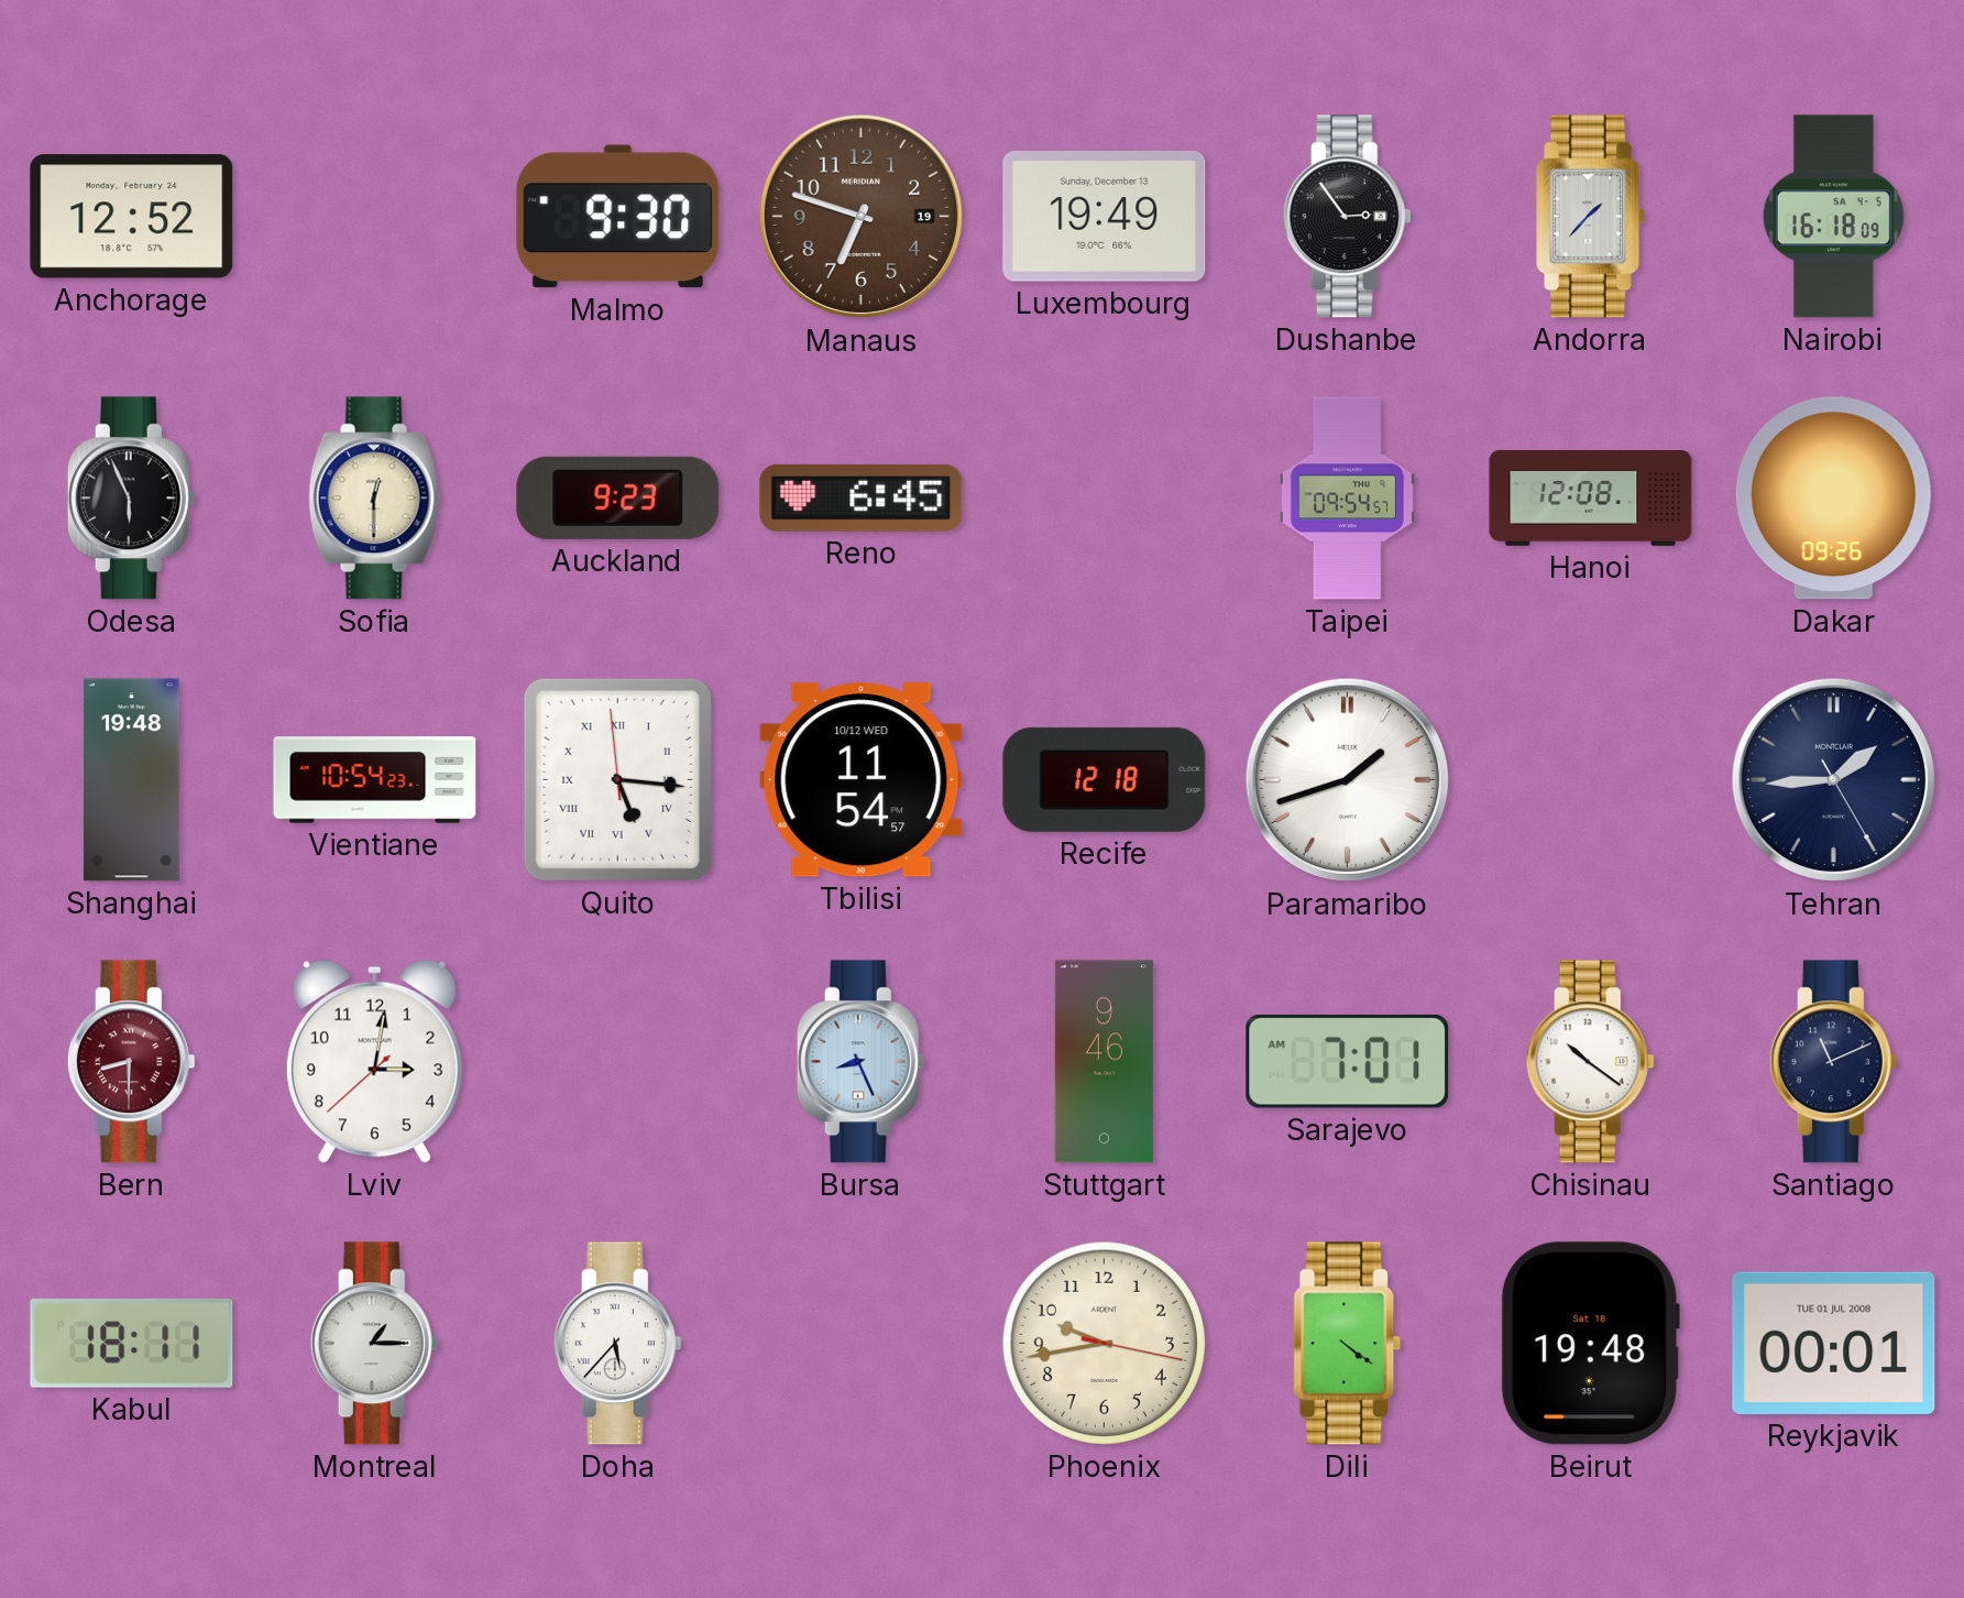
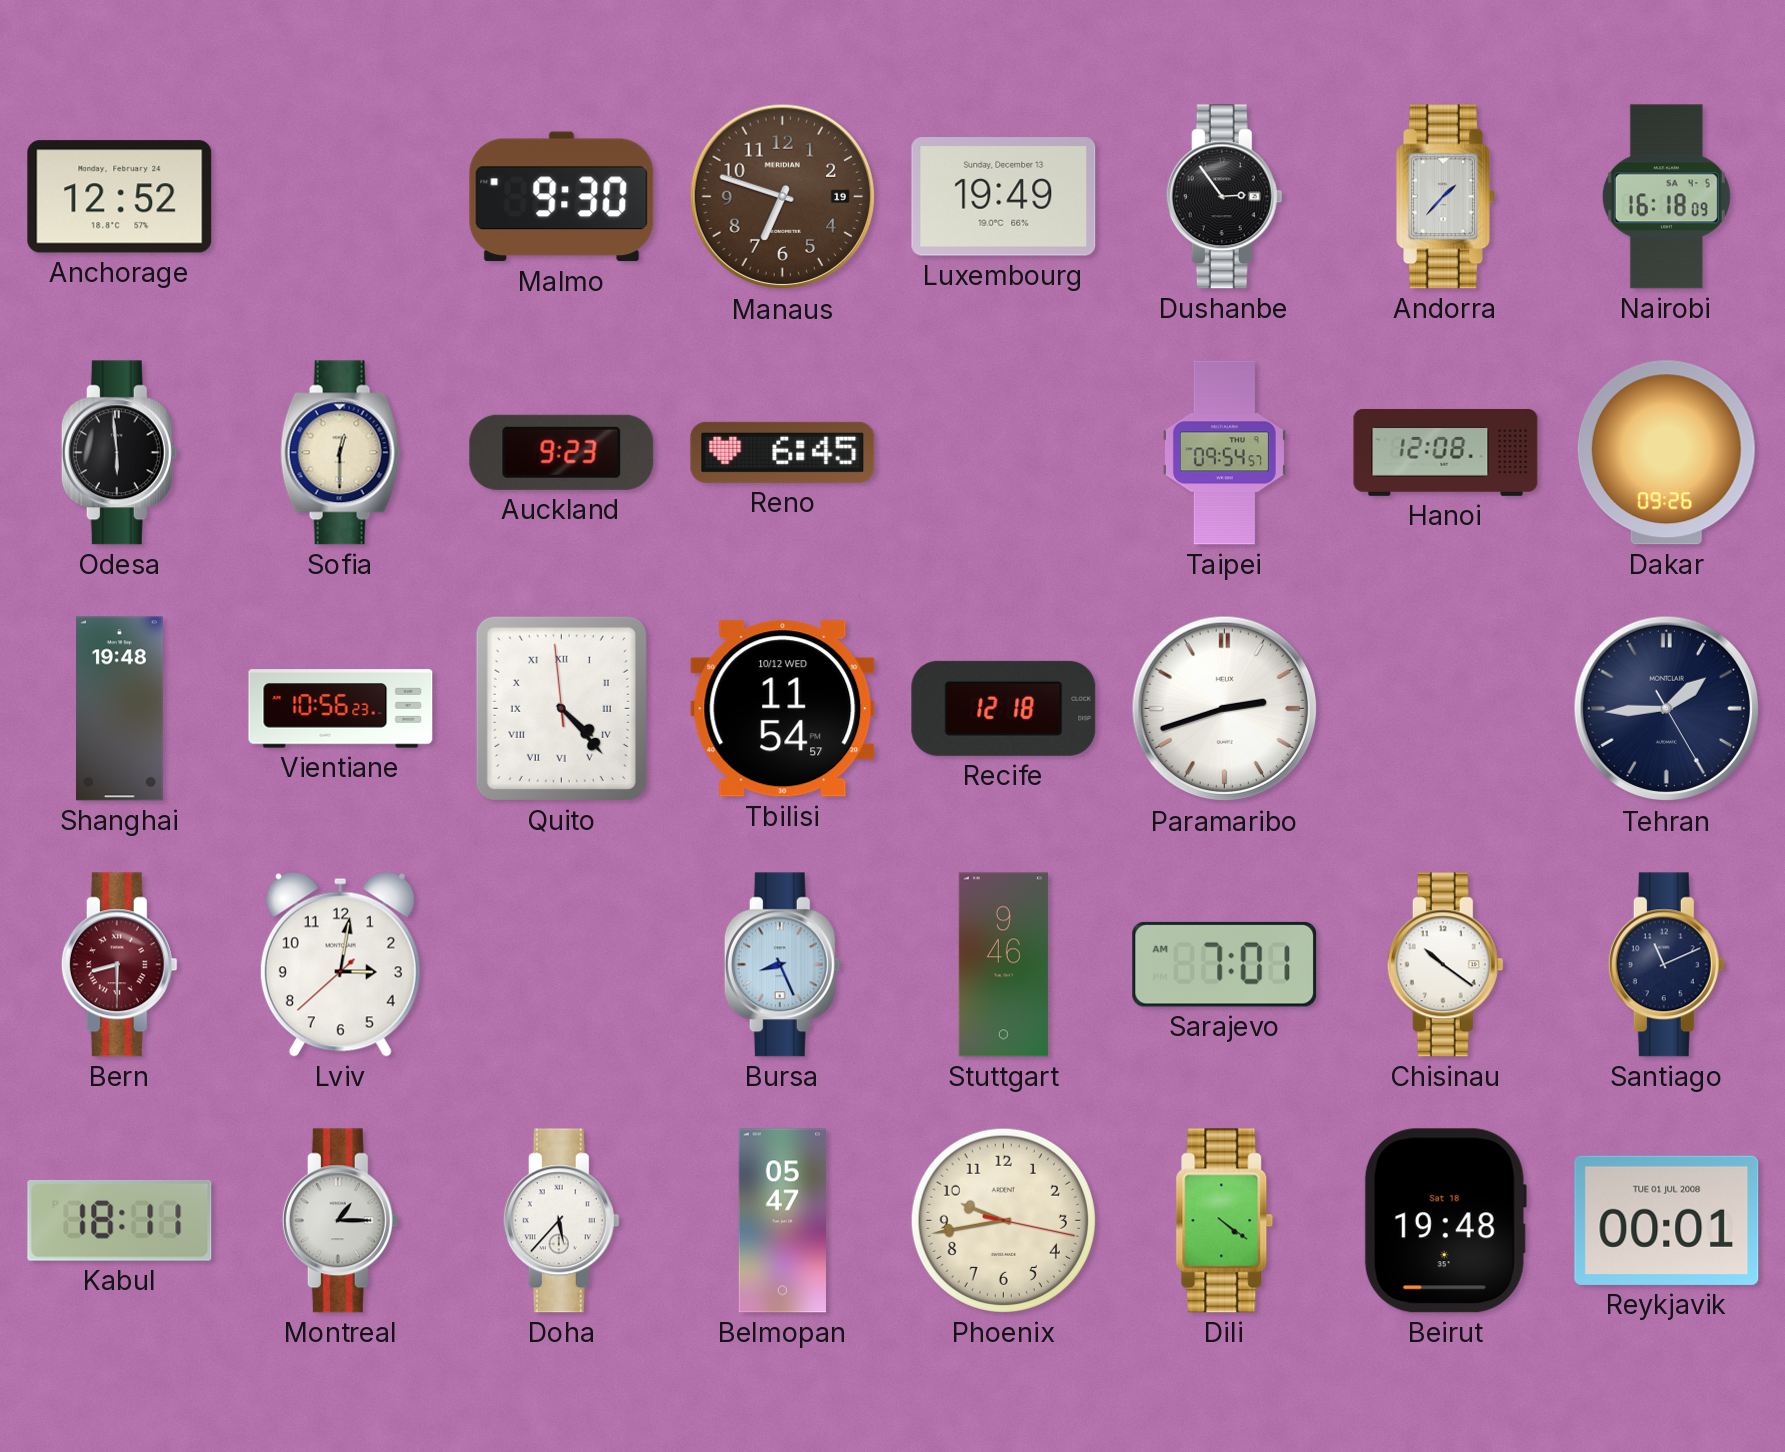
Odesa: 5:56 -> 5:59
Vientiane: 10:54 -> 10:56
Quito: 5:15 -> 4:22
Paramaribo: 1:42 -> 2:42
Belmopan: none -> 05:47
